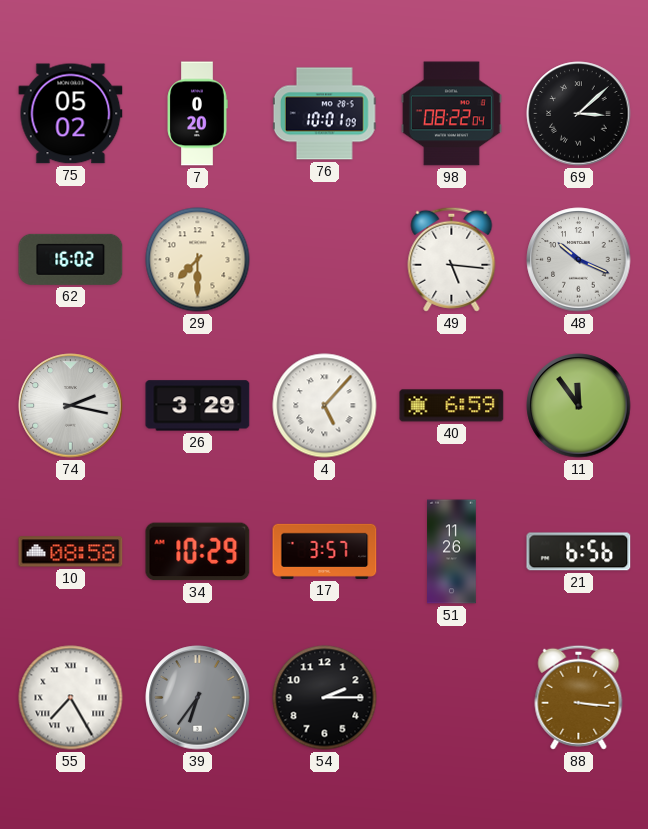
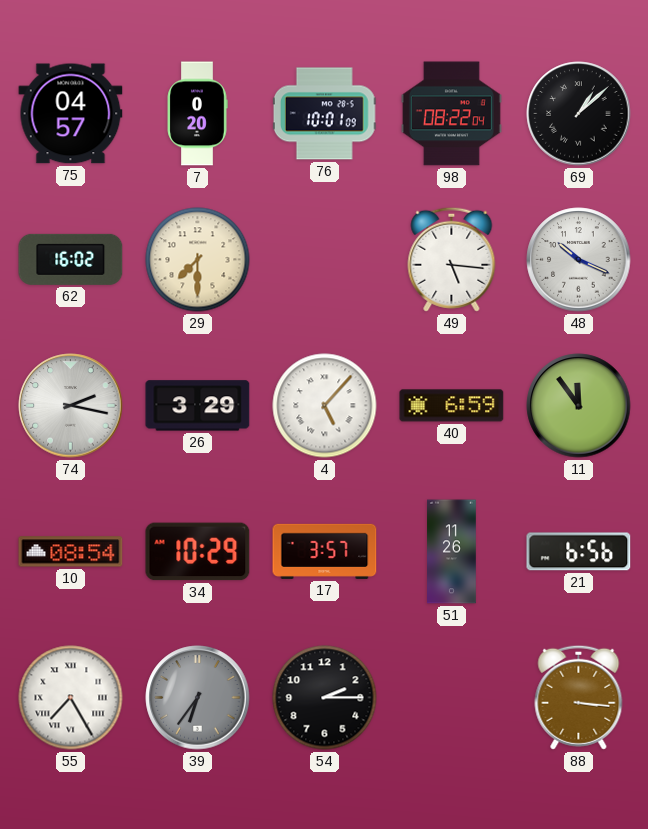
75: 05:02 -> 04:57
69: 3:08 -> 1:08
10: 08:58 -> 08:54
